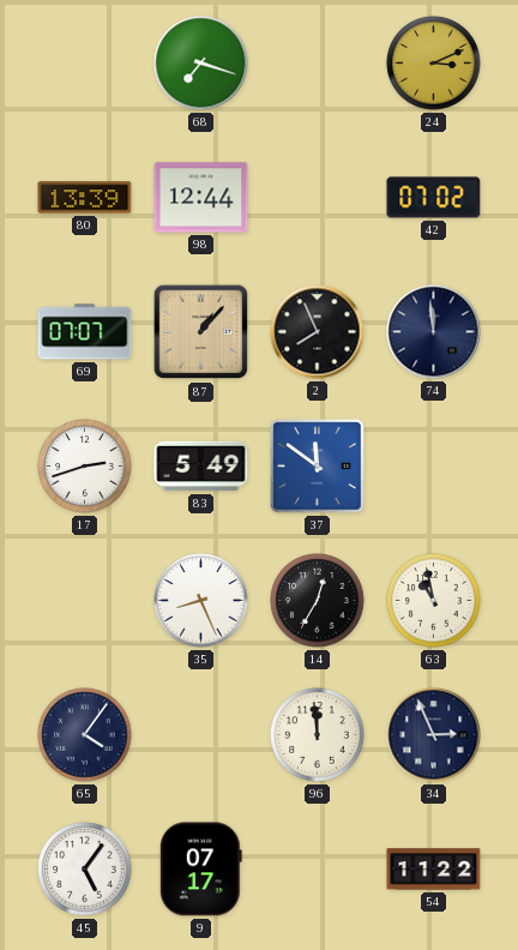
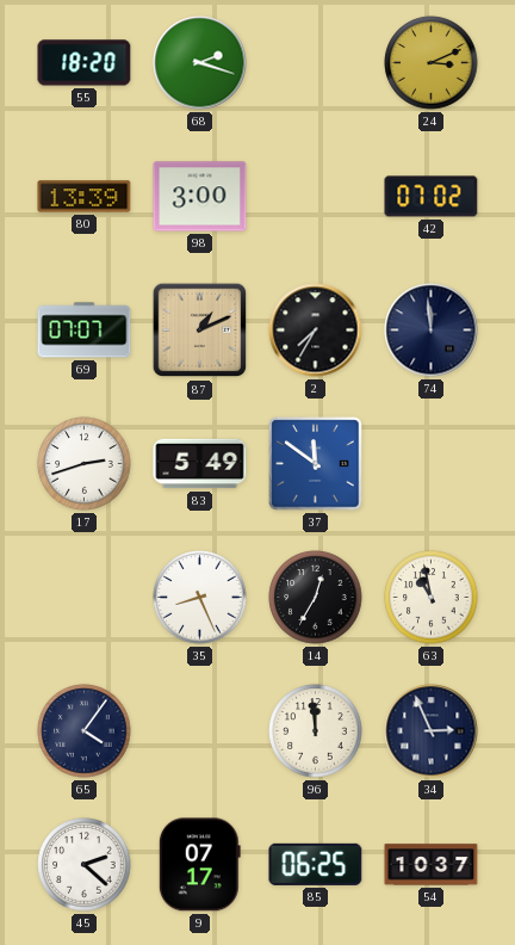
55: none -> 18:20
68: 7:18 -> 2:18
98: 12:44 -> 3:00
87: 1:07 -> 1:11
2: 7:56 -> 7:35
45: 5:06 -> 2:22
85: none -> 06:25
54: 11:22 -> 10:37
